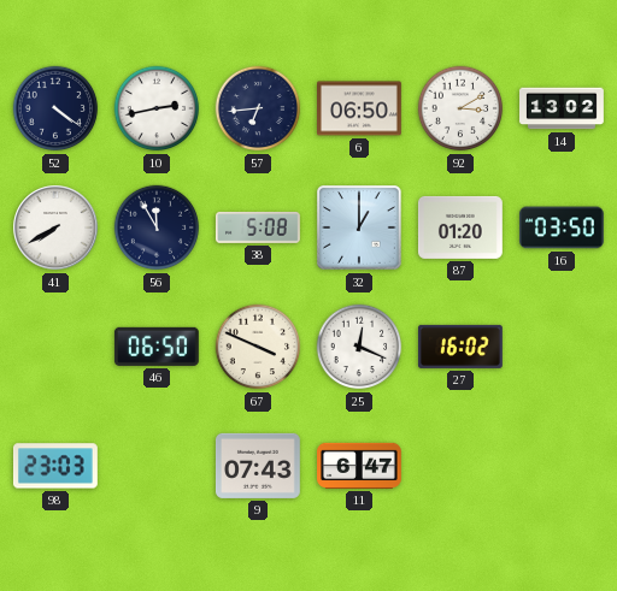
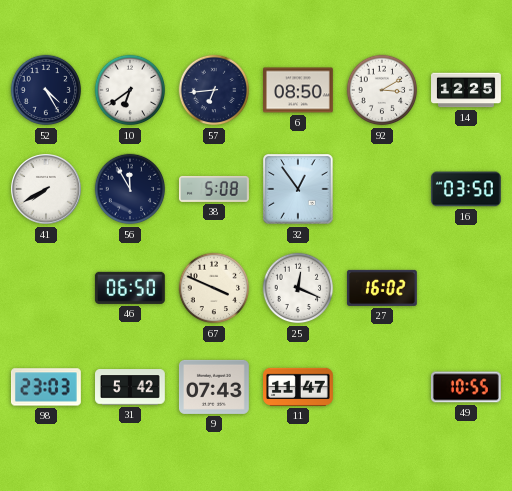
52: 4:21 -> 4:25
10: 2:43 -> 6:39
6: 06:50 -> 08:50
14: 13:02 -> 12:25
32: 1:00 -> 12:54
87: 01:20 -> none
31: none -> 5:42
11: 6:47 -> 11:47
49: none -> 10:55
